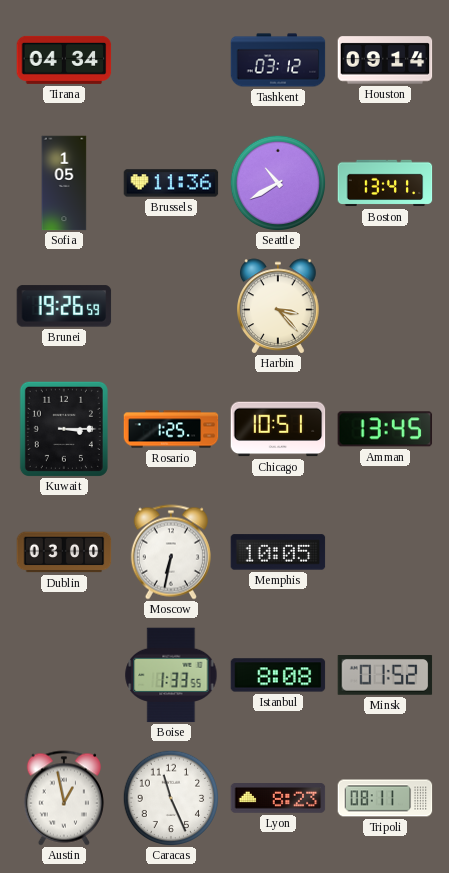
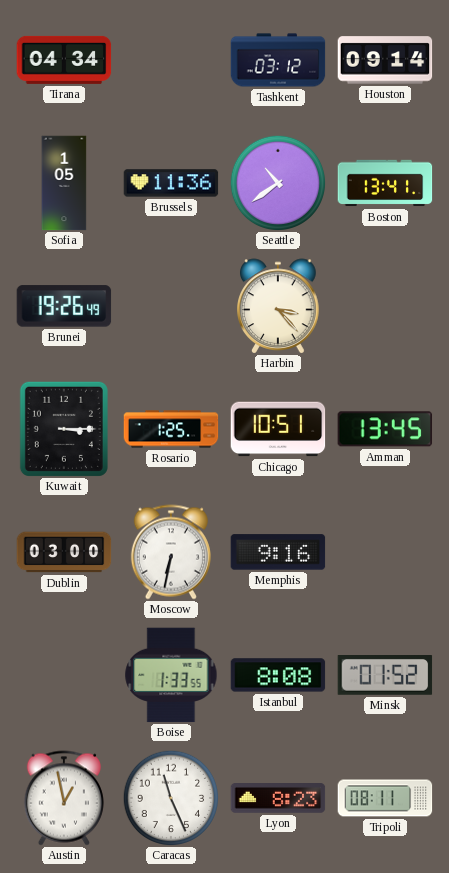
Seattle: 10:40 -> 10:39
Brunei: 19:26:59 -> 19:26:49
Memphis: 10:05 -> 9:16
